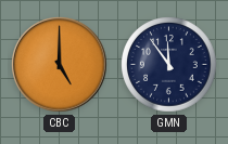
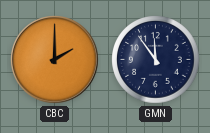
CBC: 5:00 -> 2:00
